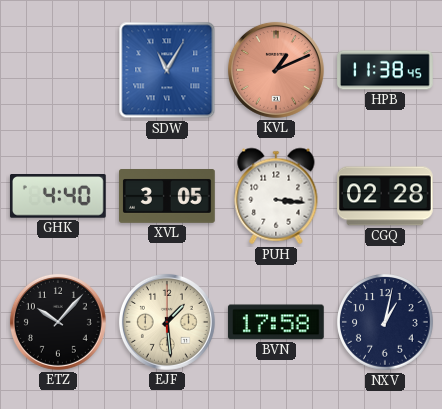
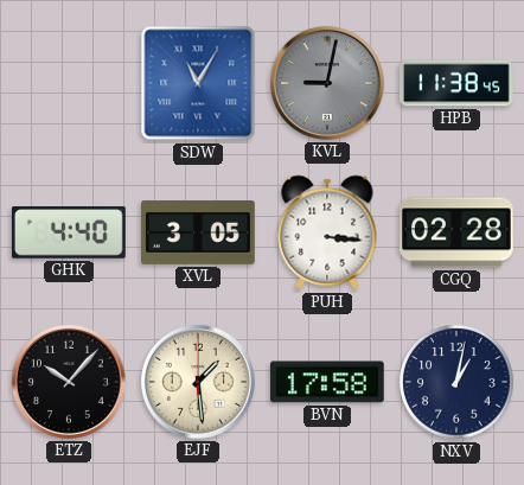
KVL: 1:11 -> 9:02
KVL dial: salmon -> grey
